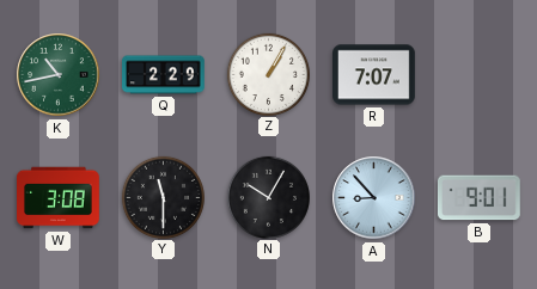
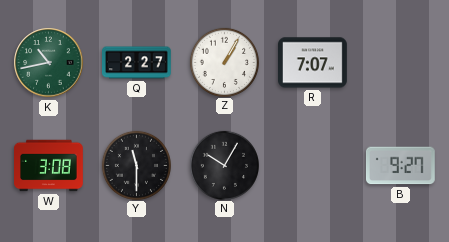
Q: 2:29 -> 2:27
A: 8:53 -> none
B: 9:01 -> 9:27
